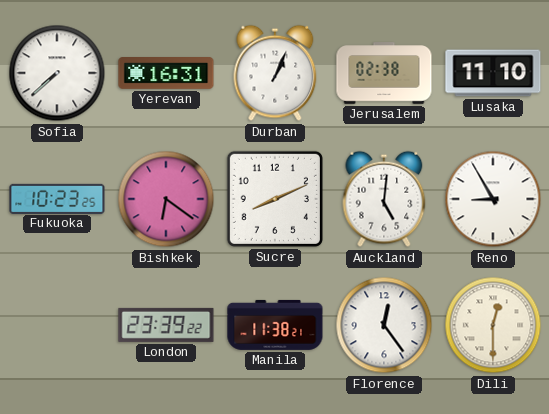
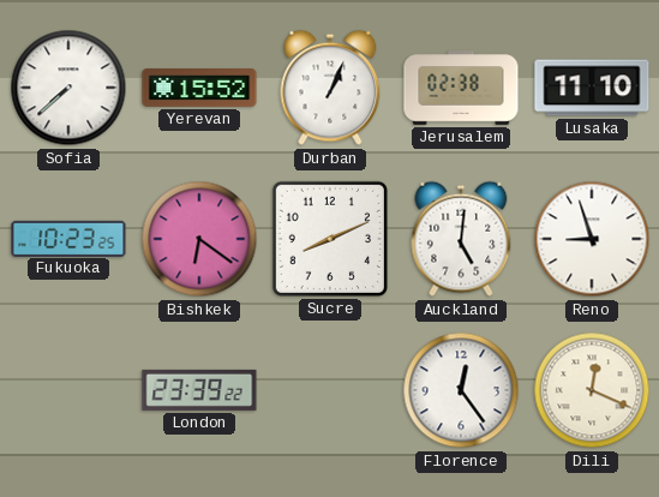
Yerevan: 16:31 -> 15:52
Reno: 8:55 -> 8:57
Manila: 11:38 -> none
Dili: 12:30 -> 12:19
